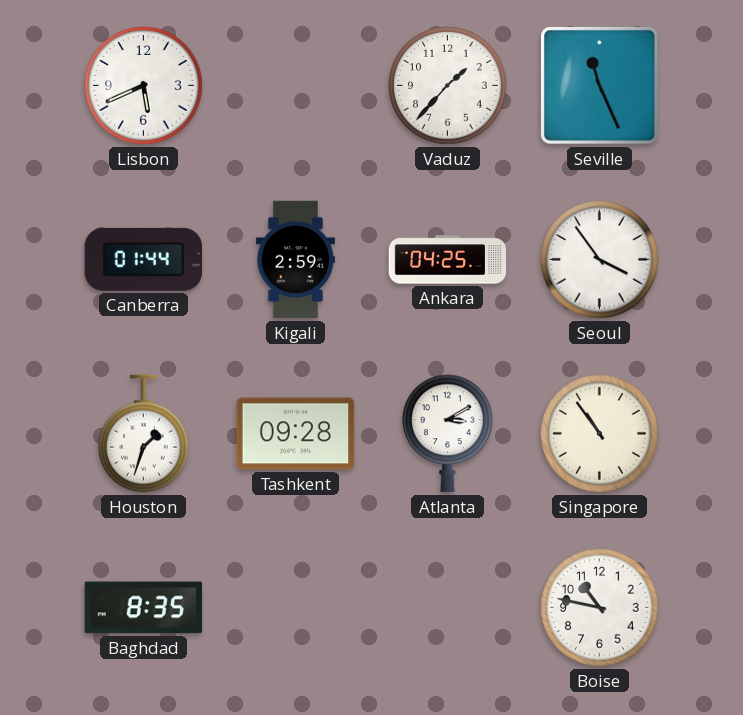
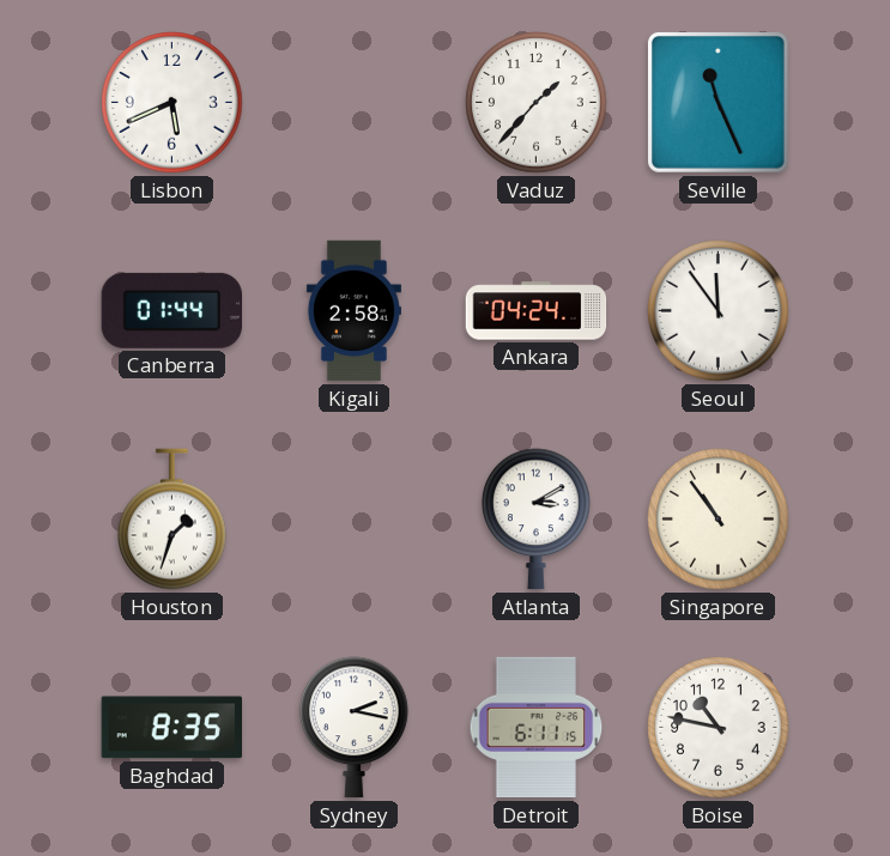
Kigali: 2:59 -> 2:58
Ankara: 04:25 -> 04:24
Seoul: 3:54 -> 11:54
Tashkent: 09:28 -> none
Sydney: none -> 2:17
Detroit: none -> 6:11
